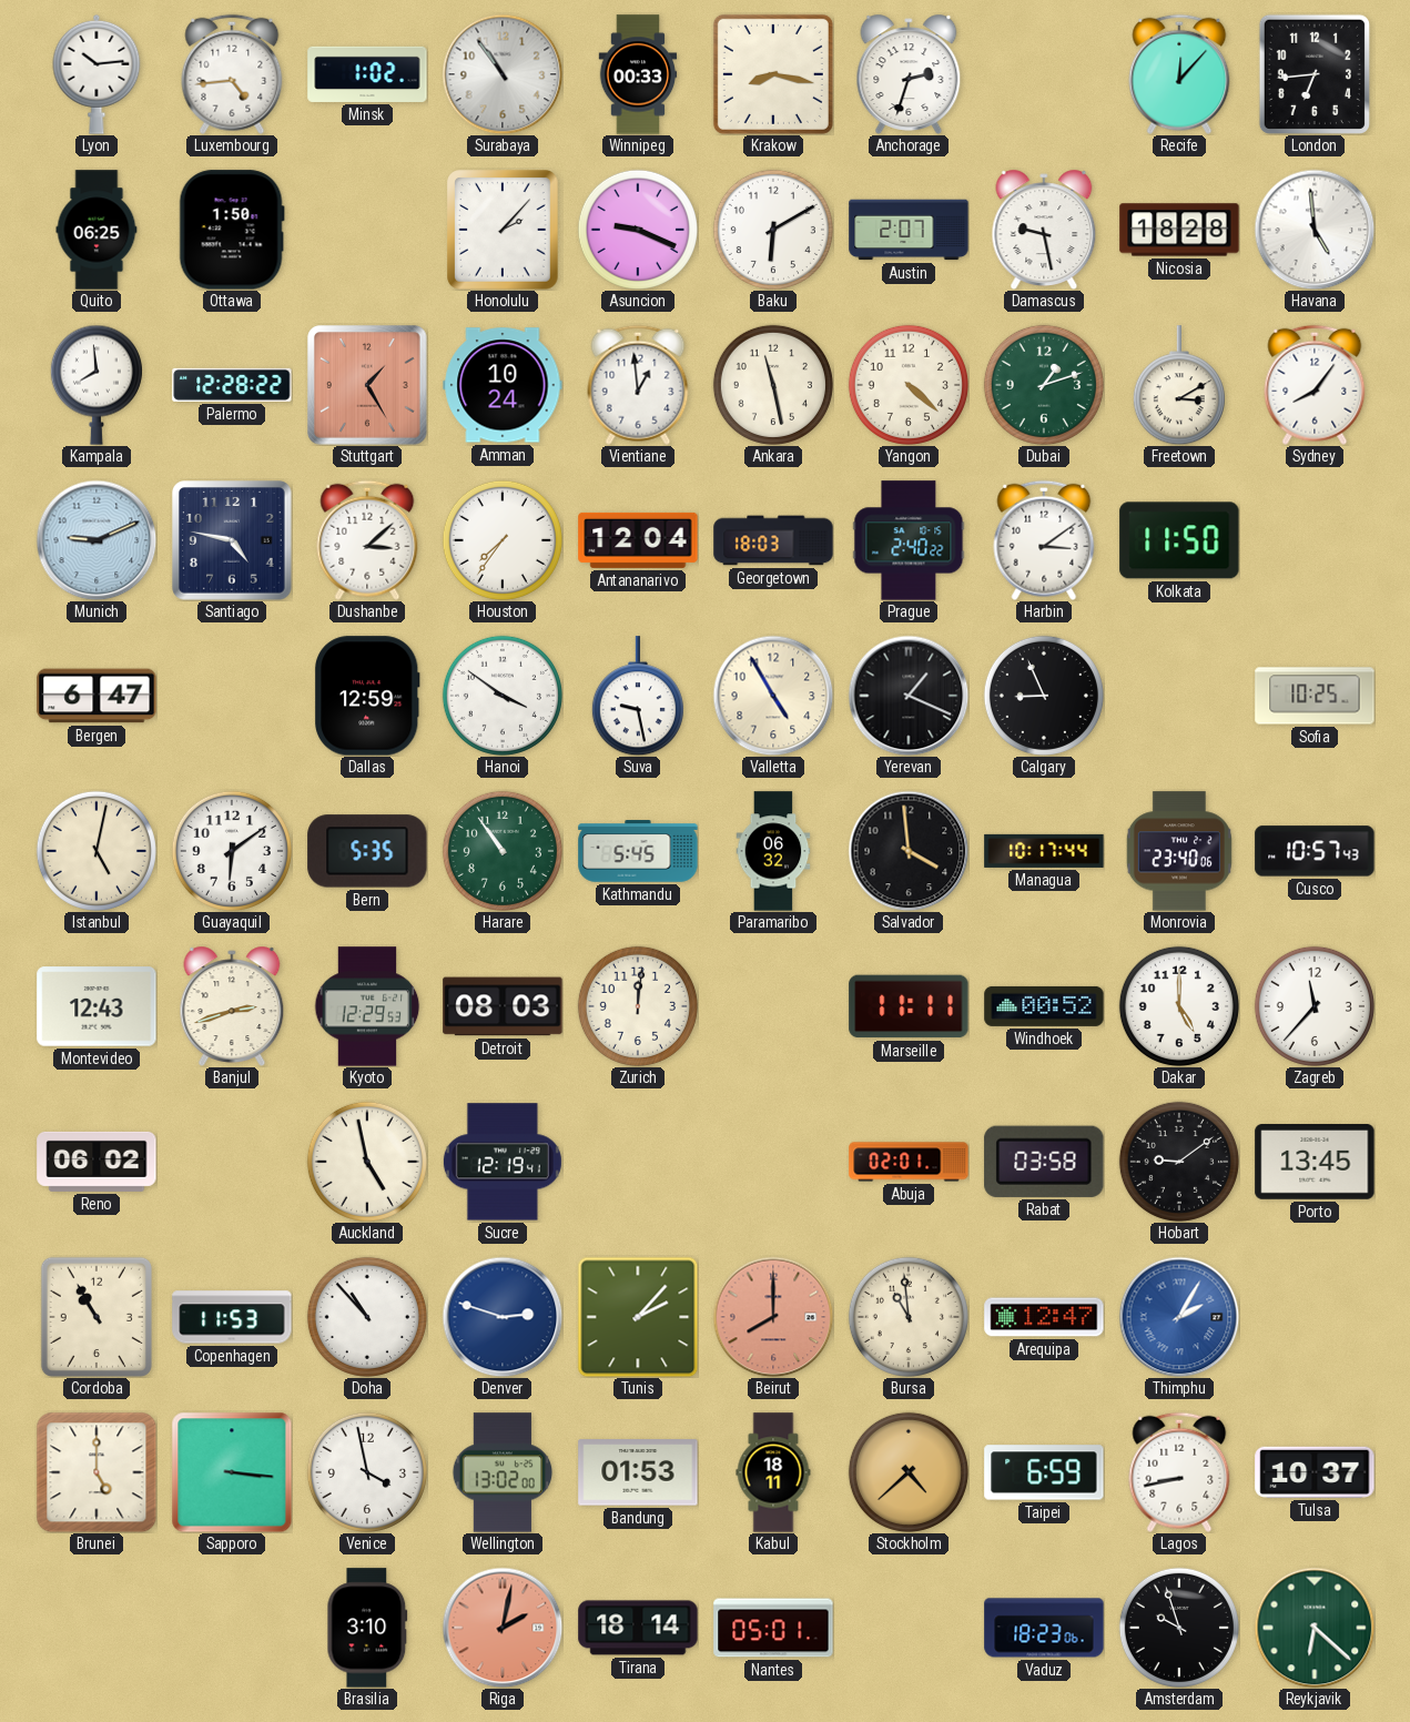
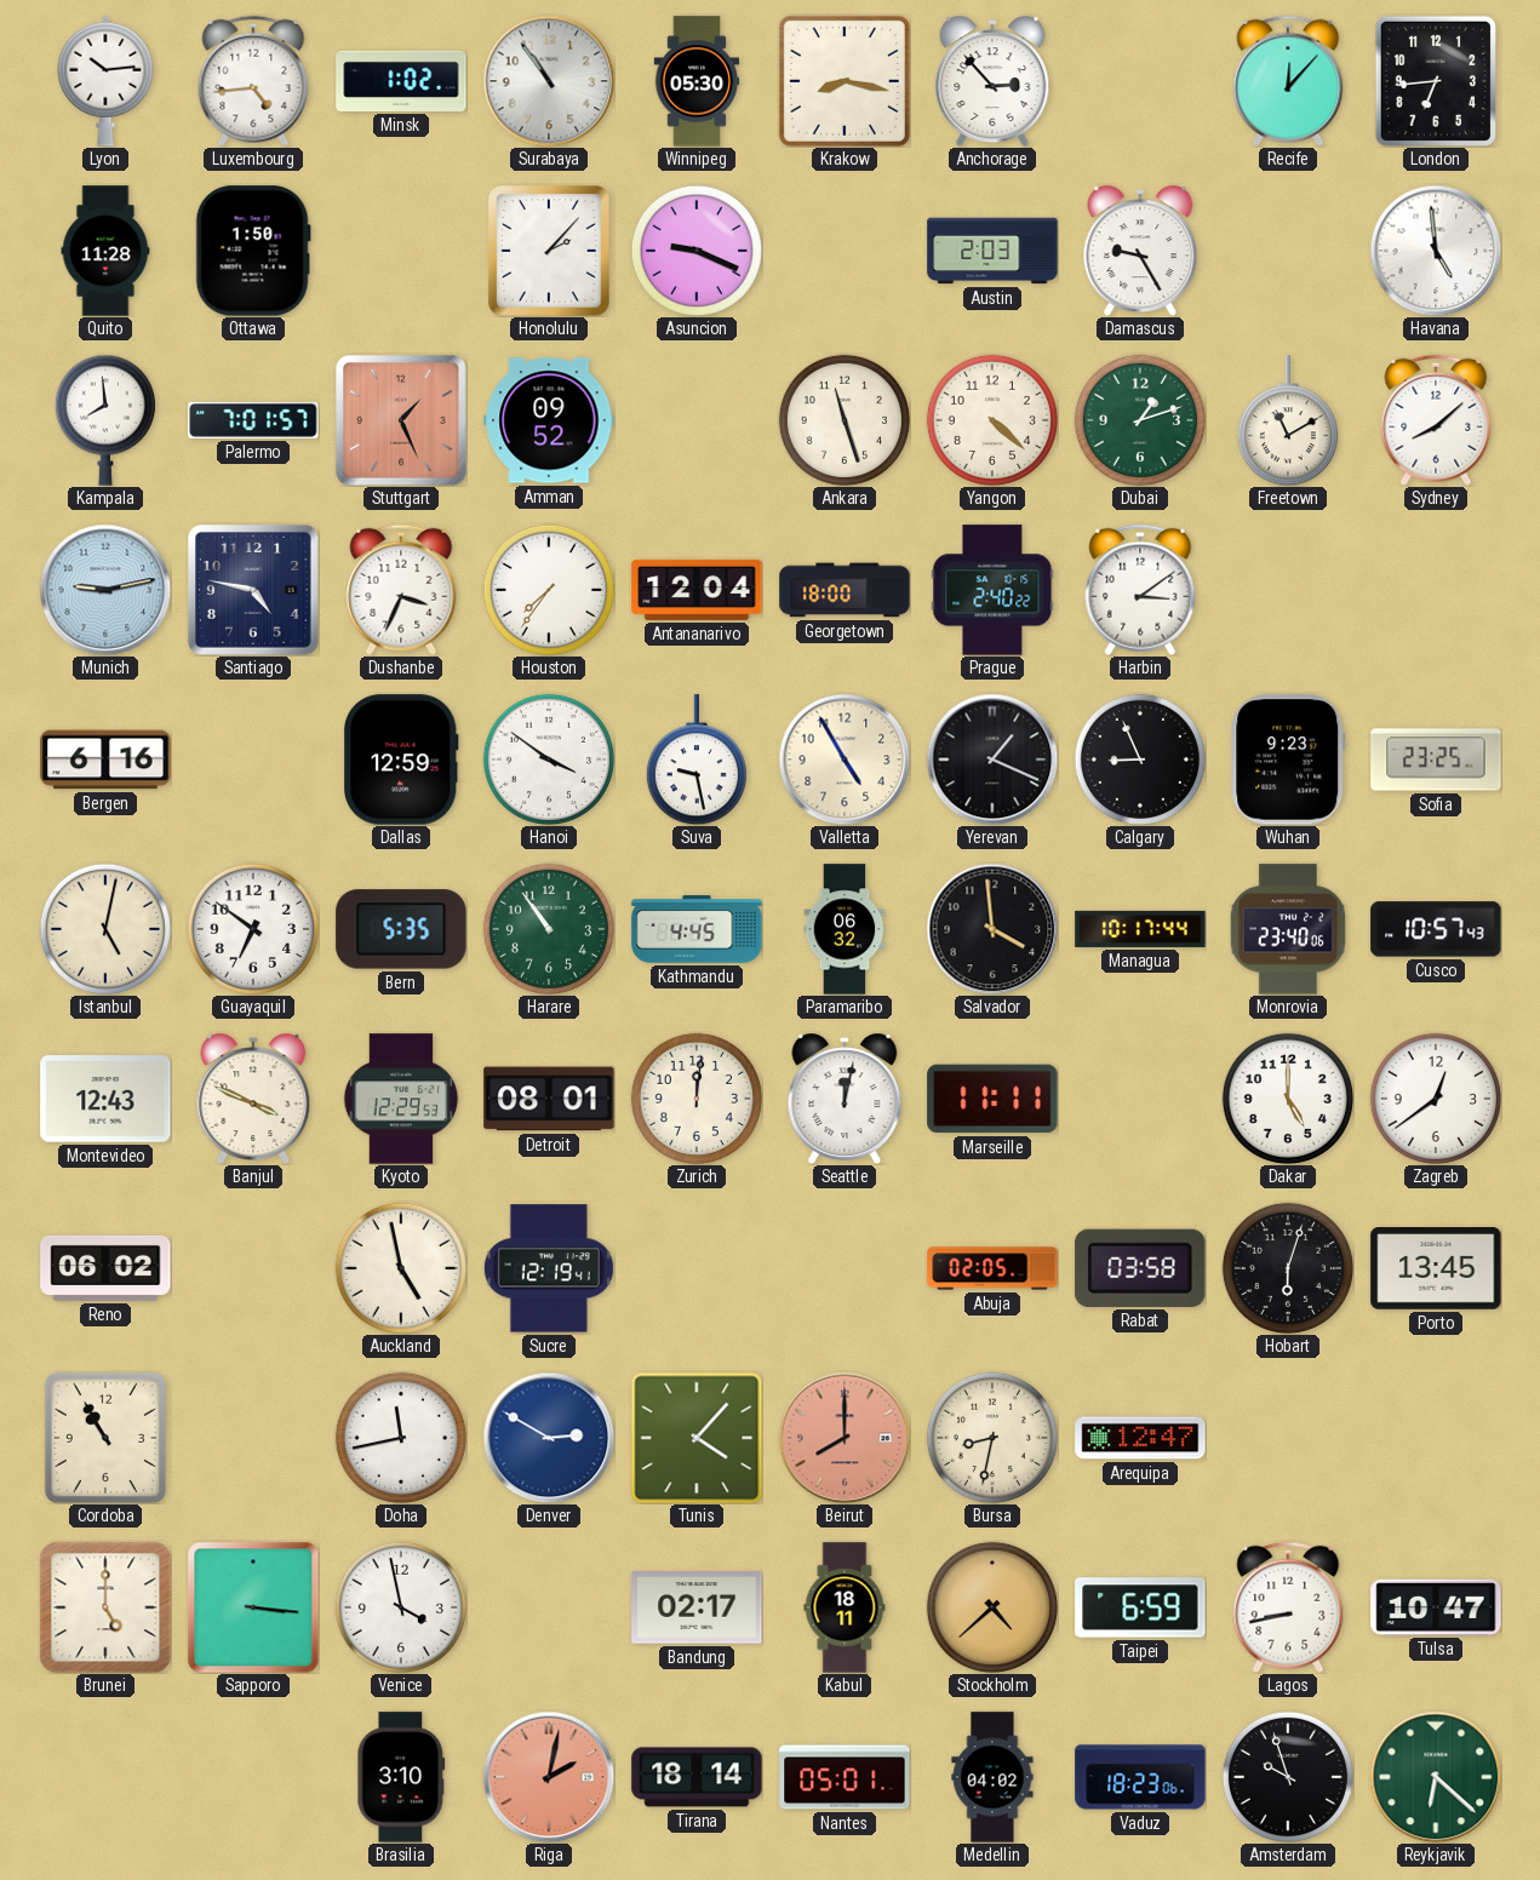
Winnipeg: 00:33 -> 05:30
Anchorage: 2:33 -> 2:53
Quito: 06:25 -> 11:28
Baku: 6:10 -> none
Austin: 2:07 -> 2:03
Damascus: 9:28 -> 9:25
Nicosia: 18:28 -> none
Palermo: 12:28 -> 7:01
Stuttgart: 1:25 -> 1:26
Amman: 10:24 -> 09:52
Vientiane: 12:59 -> none
Ankara: 11:28 -> 11:27
Freetown: 3:10 -> 11:10
Sydney: 8:06 -> 8:08
Munich: 9:11 -> 9:13
Dushanbe: 3:08 -> 3:34
Georgetown: 18:03 -> 18:00
Kolkata: 11:50 -> none
Bergen: 6:47 -> 6:16
Wuhan: none -> 9:23
Sofia: 10:25 -> 23:25
Guayaquil: 6:09 -> 6:51
Kathmandu: 5:45 -> 4:45
Banjul: 2:42 -> 3:49
Detroit: 08:03 -> 08:01
Seattle: none -> 12:02
Windhoek: 00:52 -> none
Zagreb: 11:37 -> 12:39
Abuja: 02:01 -> 02:05
Hobart: 9:09 -> 6:03
Copenhagen: 11:53 -> none
Doha: 10:53 -> 11:43
Denver: 2:48 -> 2:50
Tunis: 2:07 -> 4:07
Bursa: 10:59 -> 8:32
Thimphu: 2:05 -> none
Wellington: 13:02 -> none
Bandung: 01:53 -> 02:17
Tulsa: 10:37 -> 10:47
Medellin: none -> 04:02
